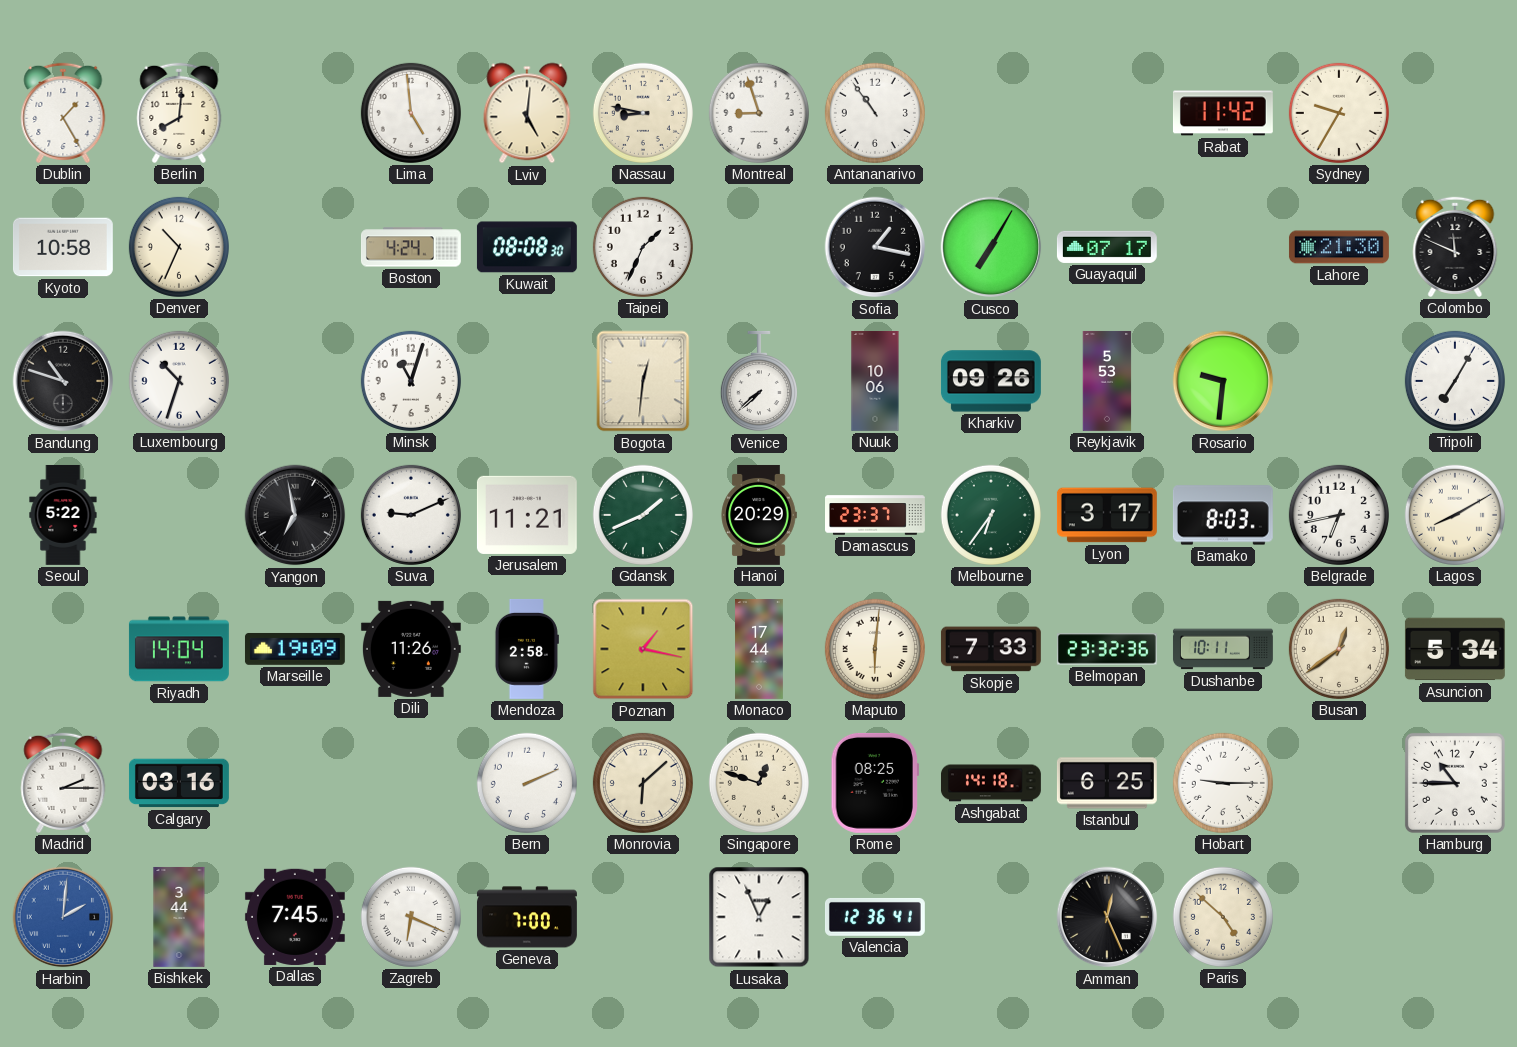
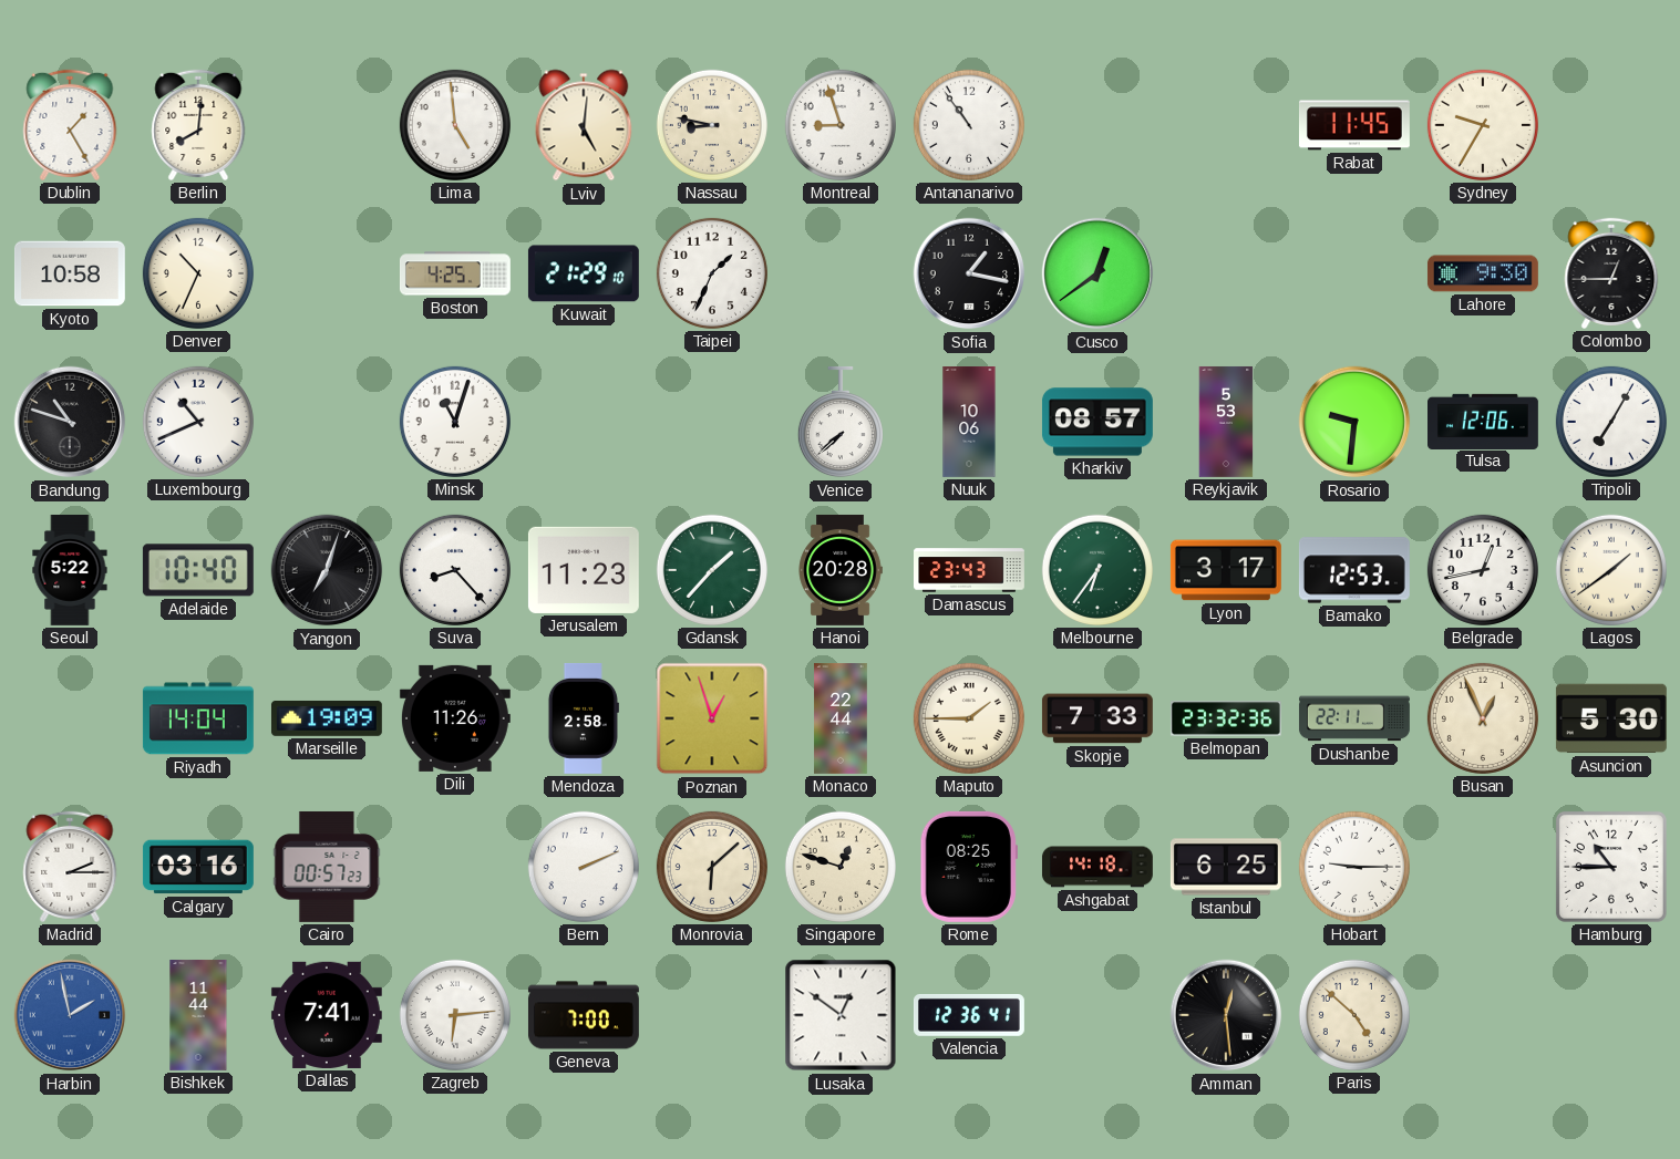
Rabat: 11:42 -> 11:45
Boston: 4:24 -> 4:25
Kuwait: 08:08 -> 21:29
Cusco: 7:05 -> 12:39
Guayaquil: 07:17 -> none
Lahore: 21:30 -> 9:30
Colombo: 11:49 -> 12:45
Luxembourg: 10:33 -> 10:41
Bogota: 12:31 -> none
Kharkiv: 09:26 -> 08:57
Tulsa: none -> 12:06
Adelaide: none -> 10:40
Yangon: 6:58 -> 7:03
Suva: 9:11 -> 8:23
Jerusalem: 11:21 -> 11:23
Gdansk: 1:41 -> 1:37
Hanoi: 20:29 -> 20:28
Damascus: 23:37 -> 23:43
Bamako: 8:03 -> 12:53
Belgrade: 6:43 -> 12:43
Lagos: 8:10 -> 1:39
Poznan: 1:17 -> 12:57
Monaco: 17:44 -> 22:44
Maputo: 6:01 -> 1:45
Dushanbe: 10:11 -> 22:11
Busan: 12:39 -> 12:56
Asuncion: 5:34 -> 5:30
Cairo: none -> 00:57
Harbin: 2:01 -> 1:58
Bishkek: 3:44 -> 11:44
Dallas: 7:45 -> 7:41
Zagreb: 6:19 -> 6:14
Lusaka: 12:56 -> 12:51
Amman: 12:26 -> 12:29
